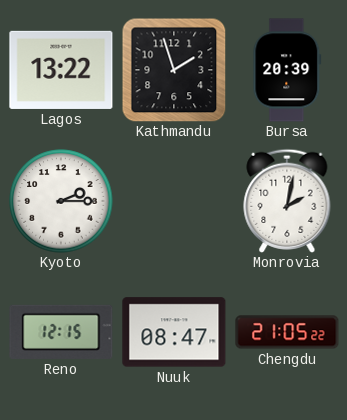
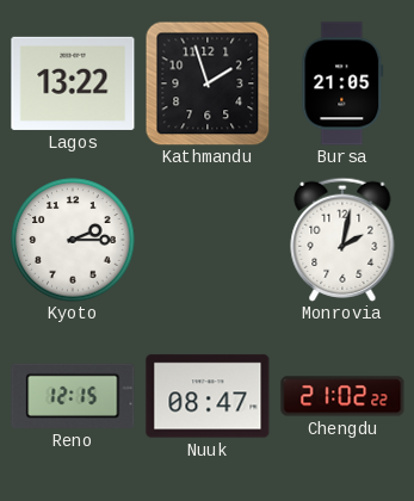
Bursa: 20:39 -> 21:05
Chengdu: 21:05 -> 21:02
